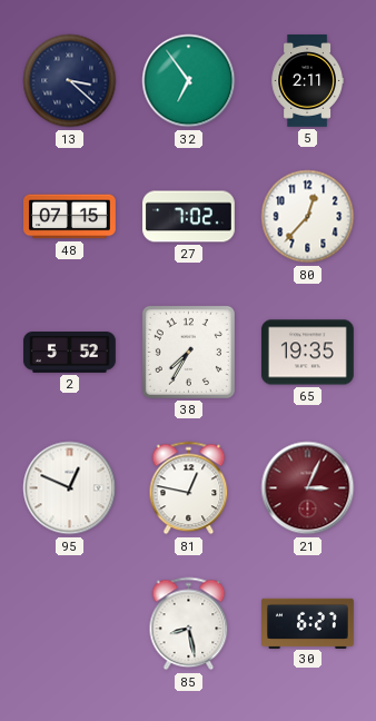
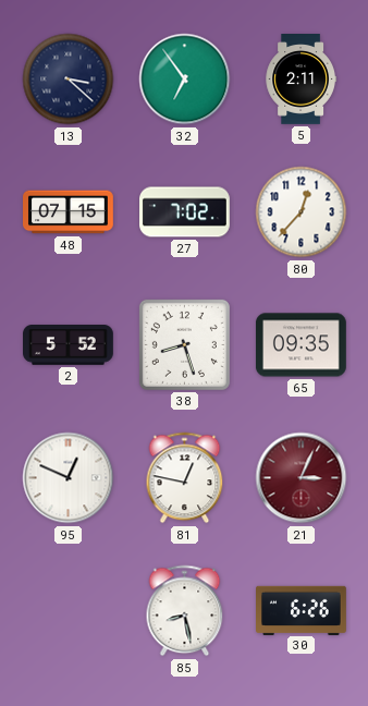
38: 7:35 -> 8:27
65: 19:35 -> 09:35
30: 6:27 -> 6:26
